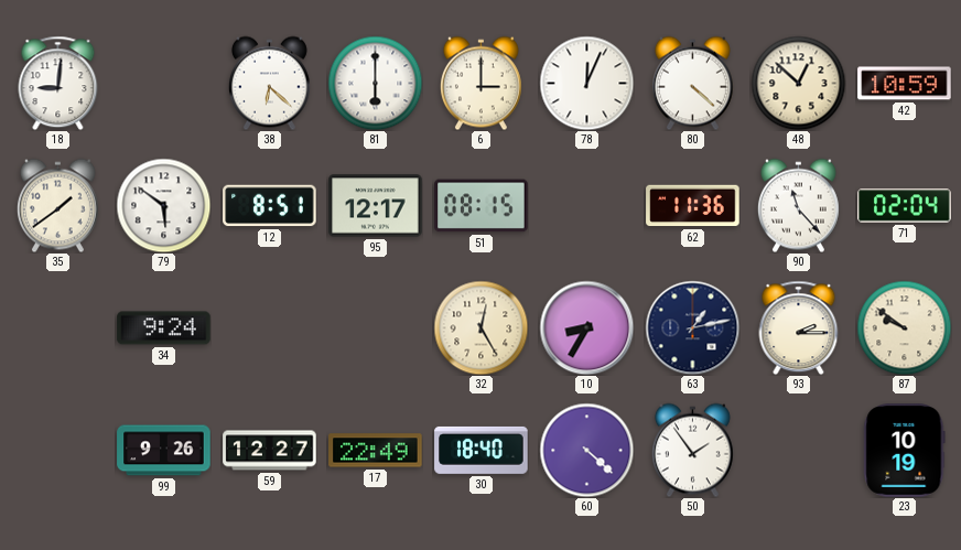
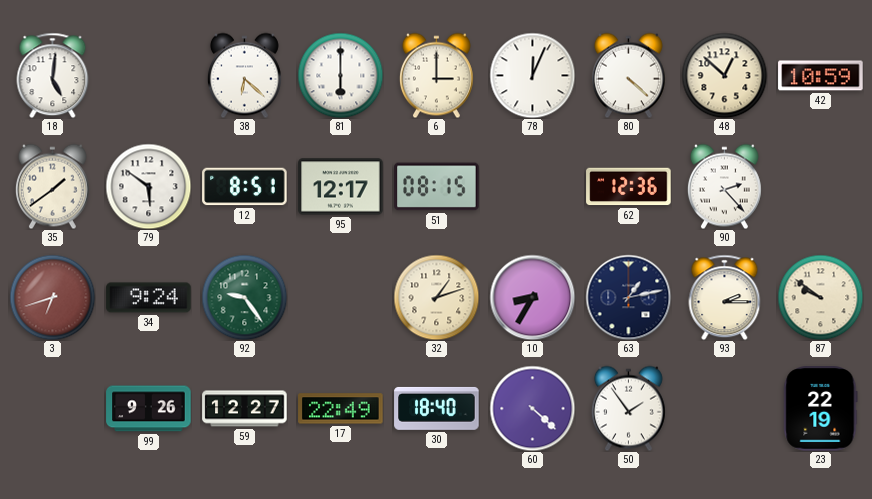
18: 9:01 -> 5:01
62: 11:36 -> 12:36
90: 11:23 -> 2:23
71: 02:04 -> none
3: none -> 6:42
92: none -> 9:24
32: 12:25 -> 1:12
23: 10:19 -> 22:19
